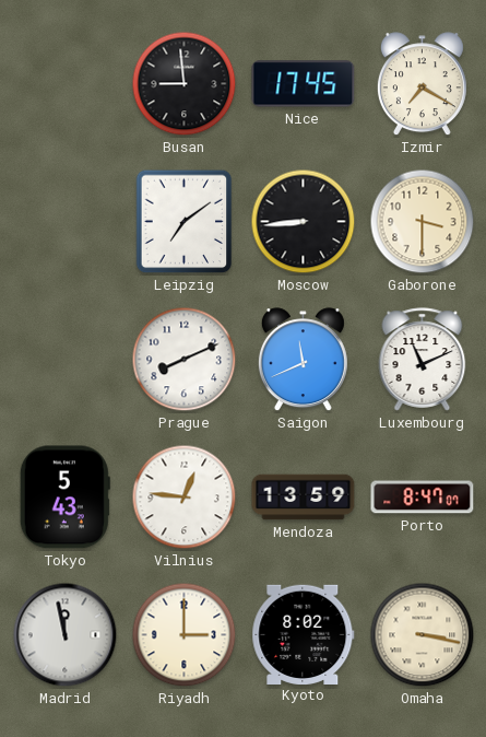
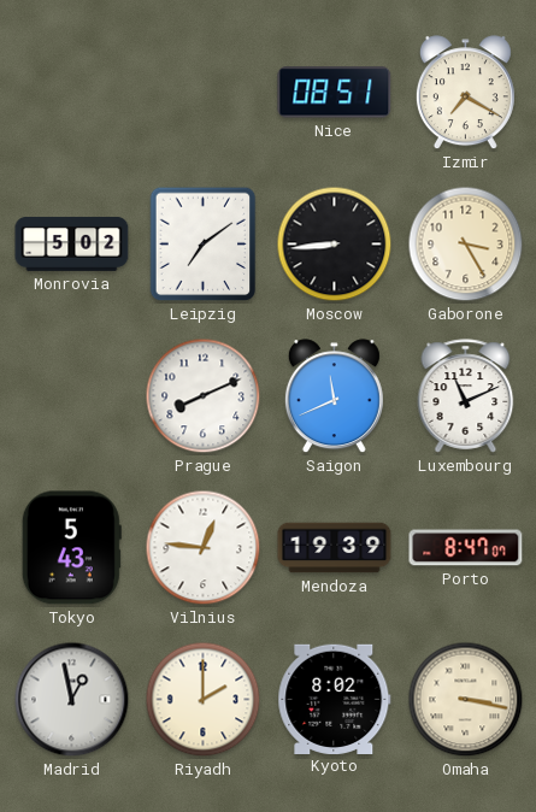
Busan: 8:59 -> none
Nice: 17:45 -> 08:51
Monrovia: none -> 5:02
Gaborone: 3:30 -> 3:25
Mendoza: 13:59 -> 19:39
Madrid: 11:58 -> 12:58
Riyadh: 3:00 -> 2:00
